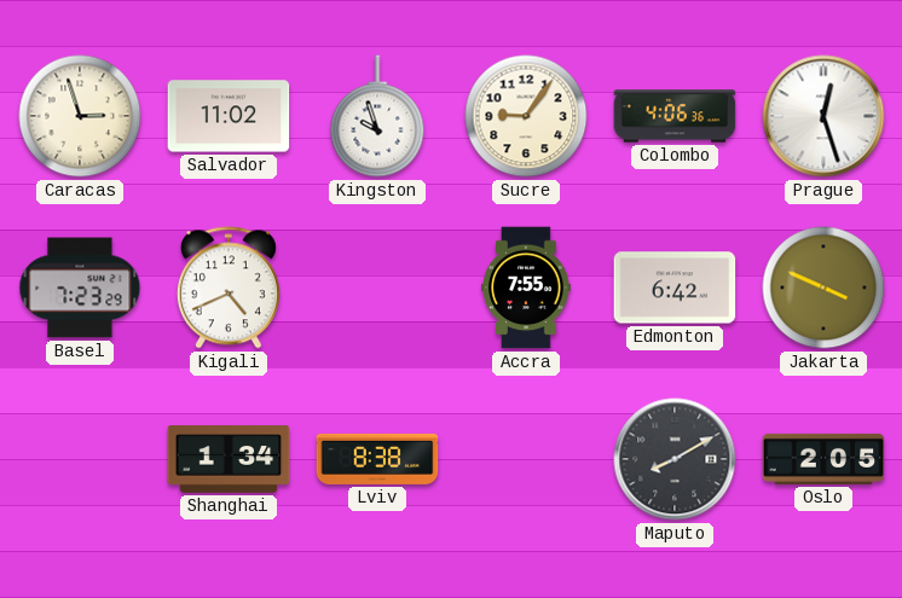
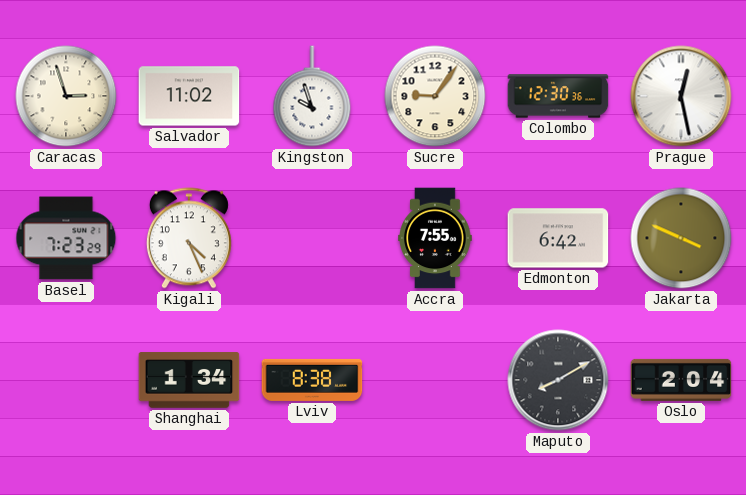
Colombo: 4:06 -> 12:30
Prague: 12:27 -> 12:28
Kigali: 4:41 -> 4:26
Oslo: 2:05 -> 2:04
